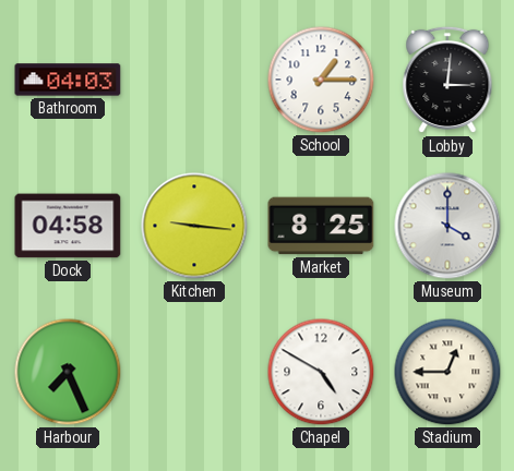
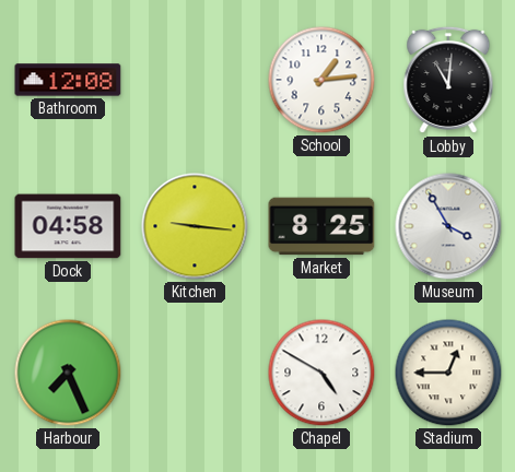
Bathroom: 04:03 -> 12:08
School: 1:15 -> 1:14
Lobby: 3:01 -> 11:01
Museum: 4:00 -> 3:55
